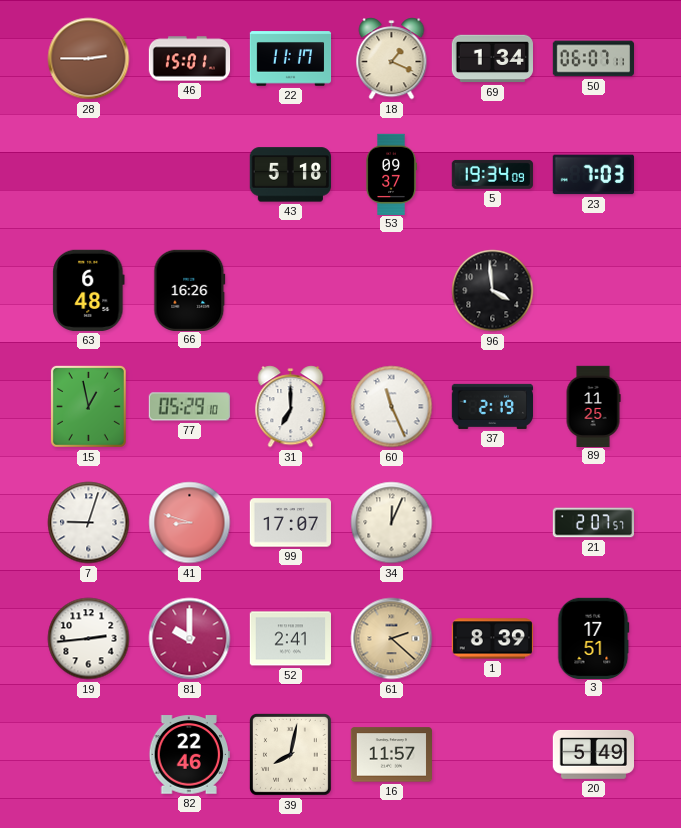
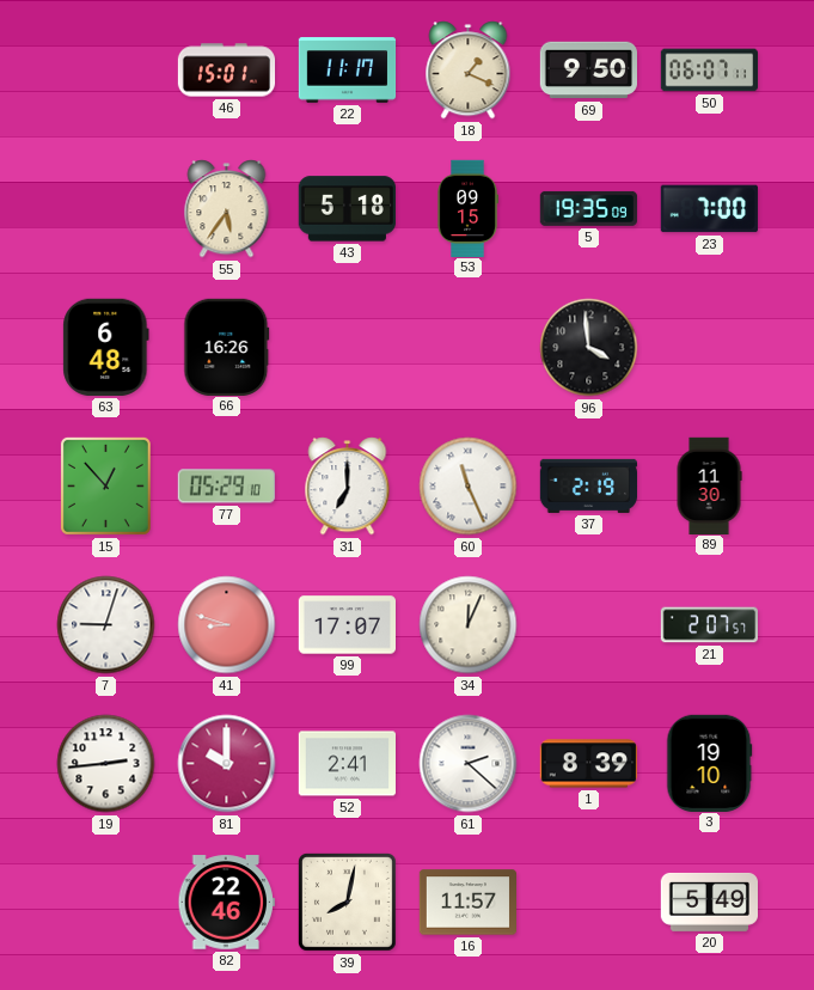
28: 2:45 -> none
69: 1:34 -> 9:50
55: none -> 5:36
53: 09:37 -> 09:15
5: 19:34 -> 19:35
23: 7:03 -> 7:00
15: 12:58 -> 12:53
89: 11:25 -> 11:30
61 dial: champagne -> white
3: 17:51 -> 19:10
